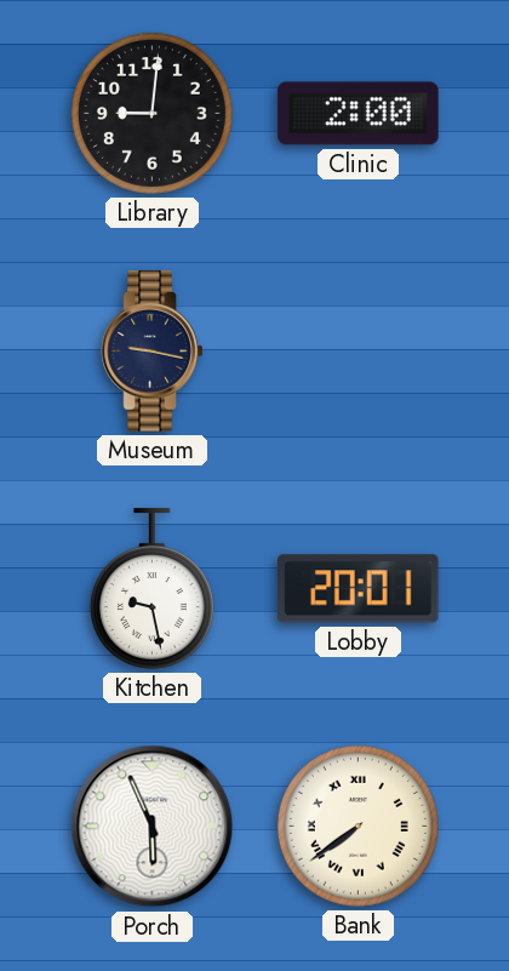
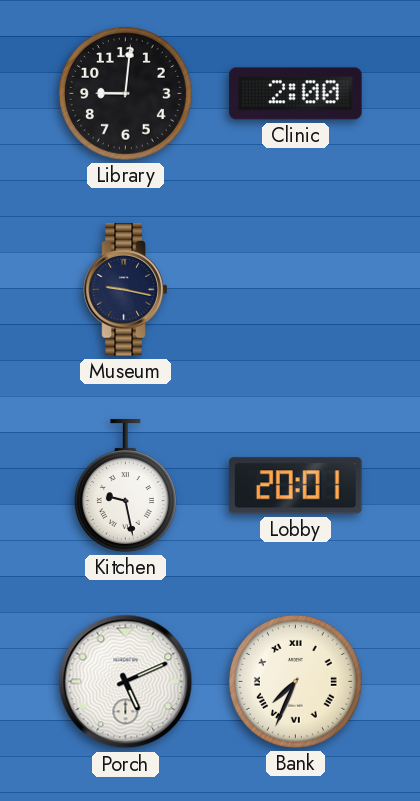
Porch: 5:56 -> 5:11
Bank: 7:39 -> 7:34
